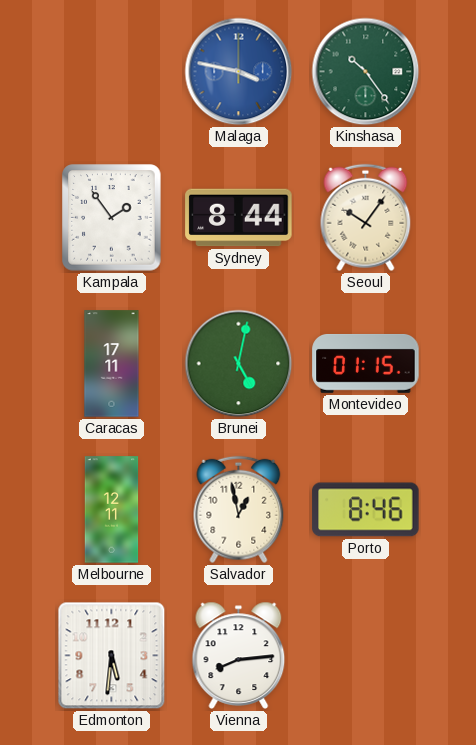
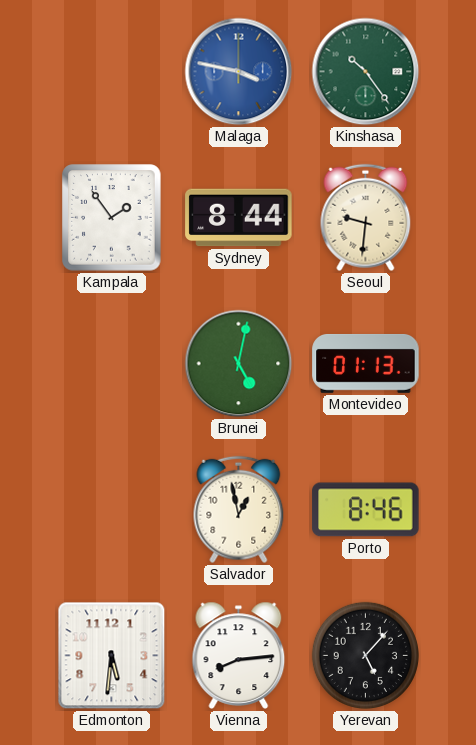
Seoul: 10:06 -> 9:31
Caracas: 17:11 -> none
Montevideo: 01:15 -> 01:13
Melbourne: 12:11 -> none
Yerevan: none -> 5:07
